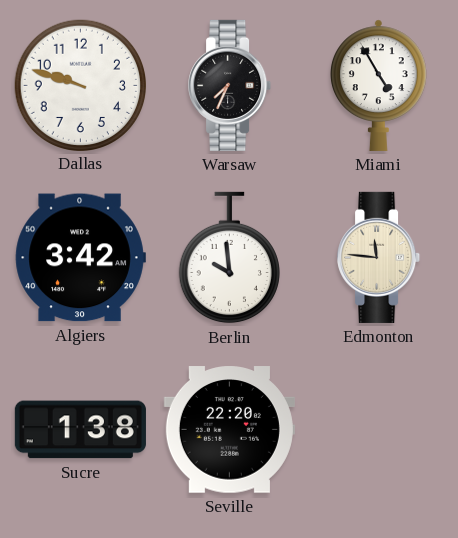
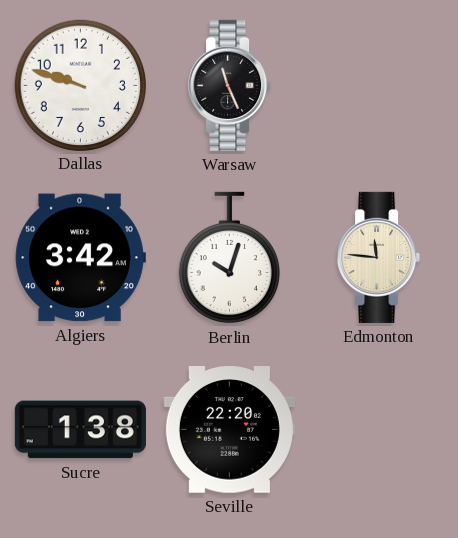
Warsaw: 7:34 -> 11:26
Miami: 4:55 -> none
Berlin: 9:59 -> 10:03
